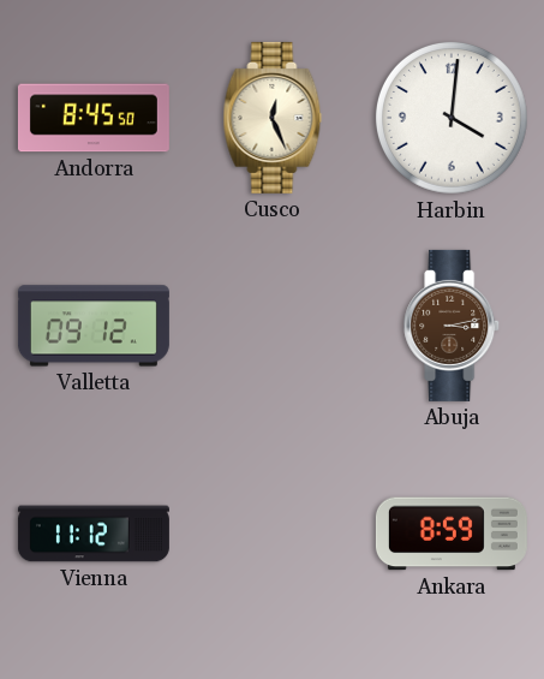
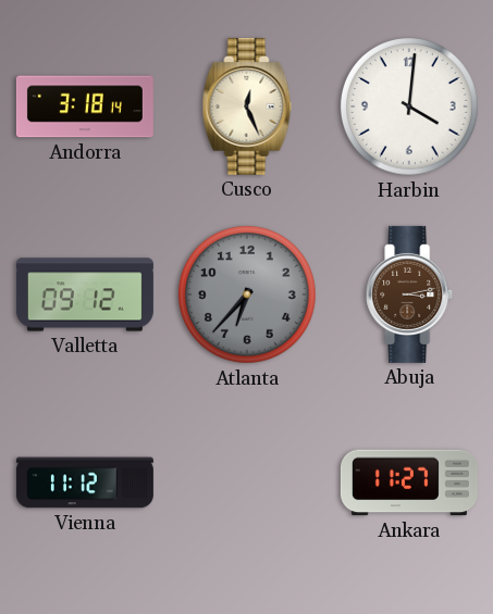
Andorra: 8:45 -> 3:18
Atlanta: none -> 6:37
Ankara: 8:59 -> 11:27
